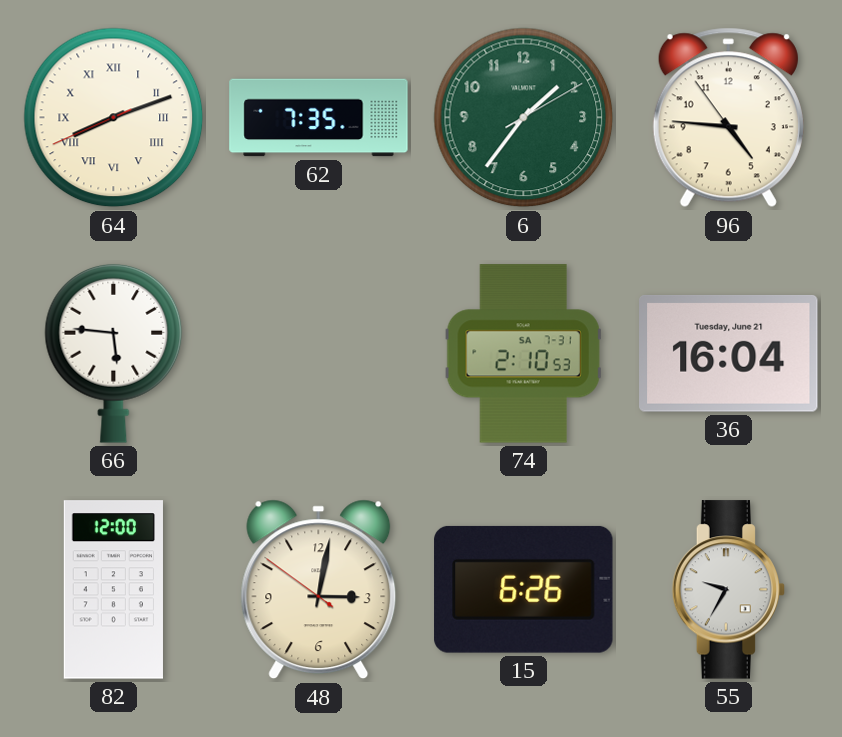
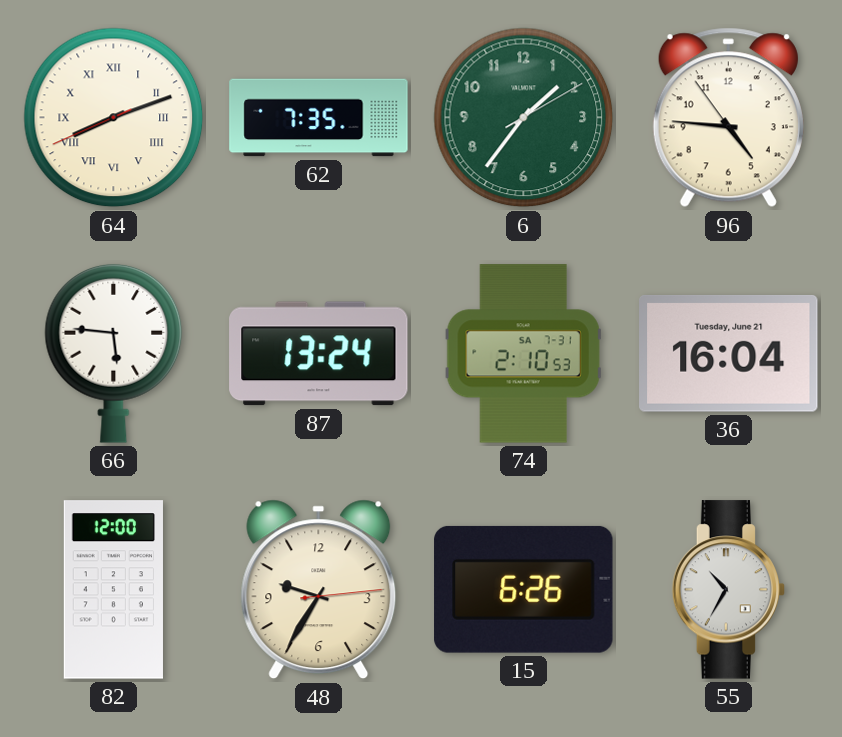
87: none -> 13:24
48: 3:01 -> 9:35
55: 9:35 -> 10:35
